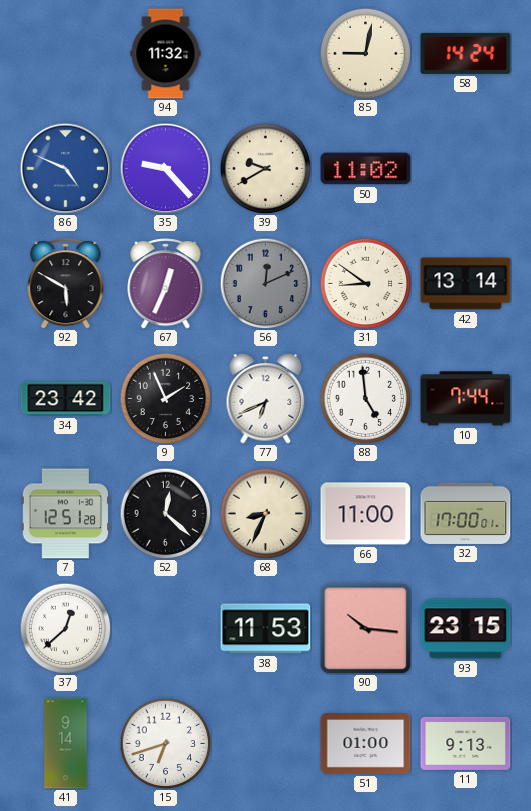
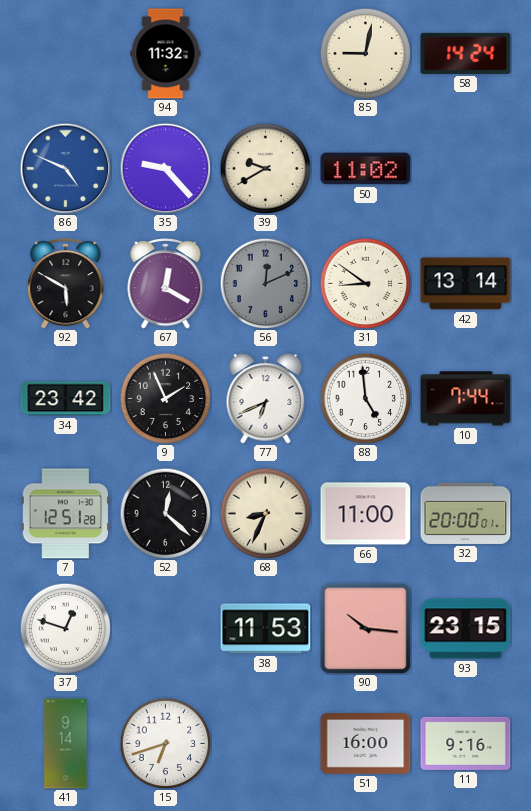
67: 12:34 -> 12:20
32: 17:00 -> 20:00
37: 12:38 -> 12:48
51: 01:00 -> 16:00
11: 9:13 -> 9:16
